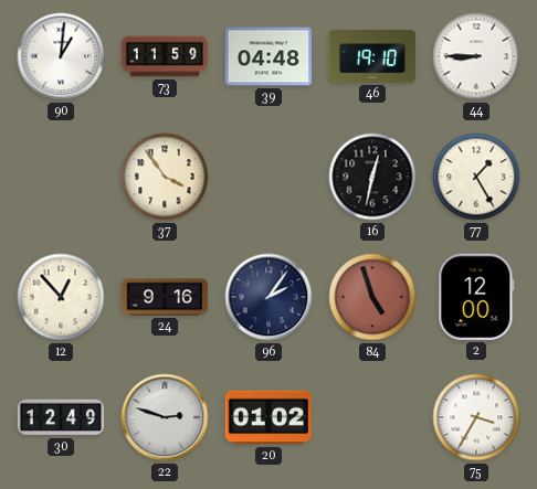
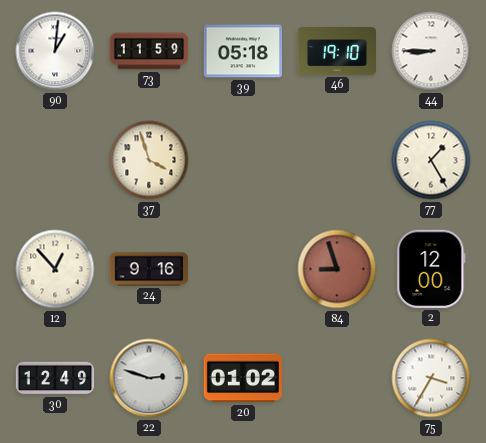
39: 04:48 -> 05:18
37: 3:54 -> 3:57
16: 12:32 -> none
96: 2:06 -> none
84: 4:57 -> 8:57
